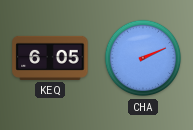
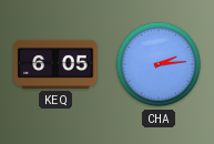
CHA: 2:11 -> 2:14
